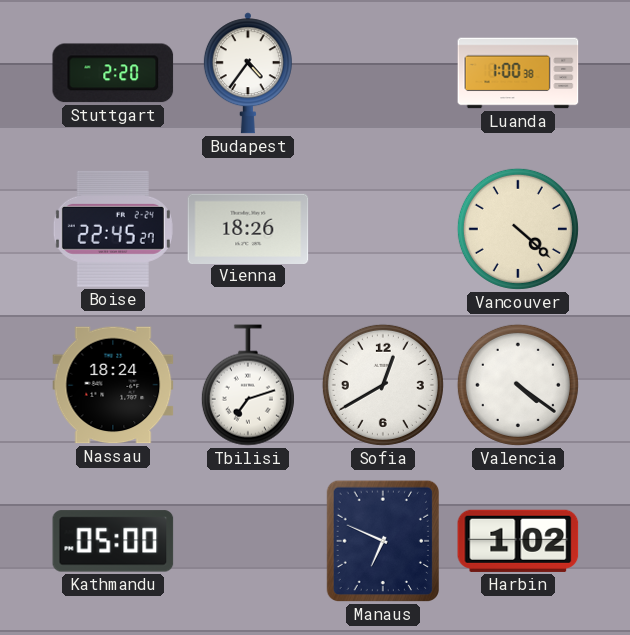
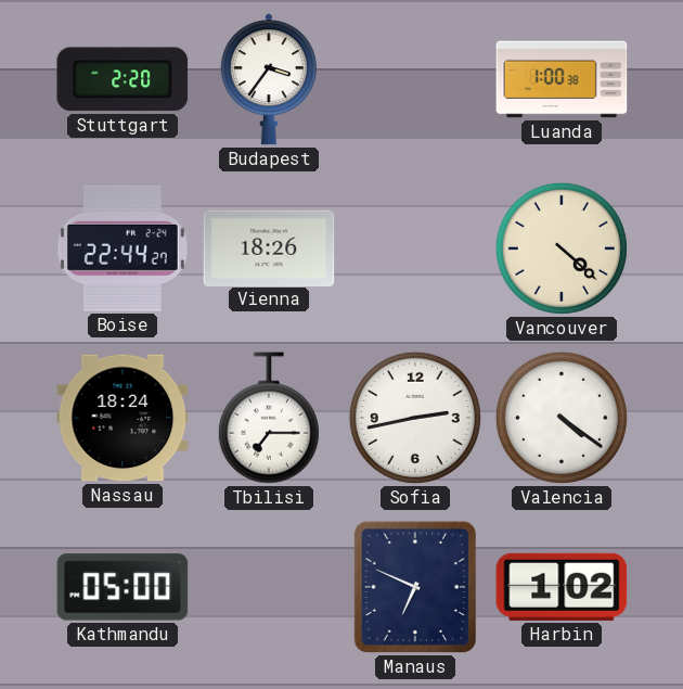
Budapest: 4:36 -> 3:36
Boise: 22:45 -> 22:44
Tbilisi: 7:12 -> 7:15
Sofia: 12:40 -> 2:43
